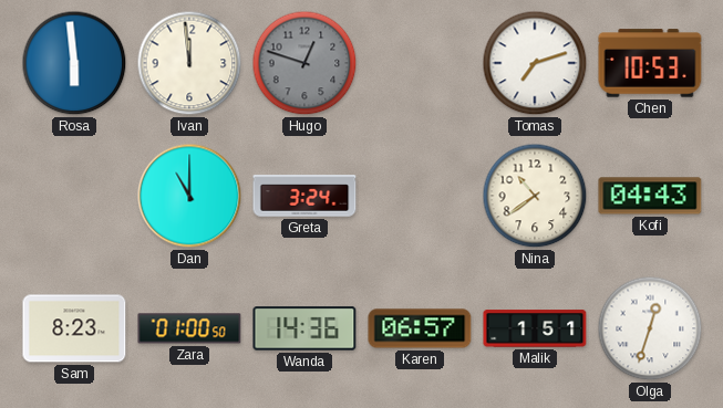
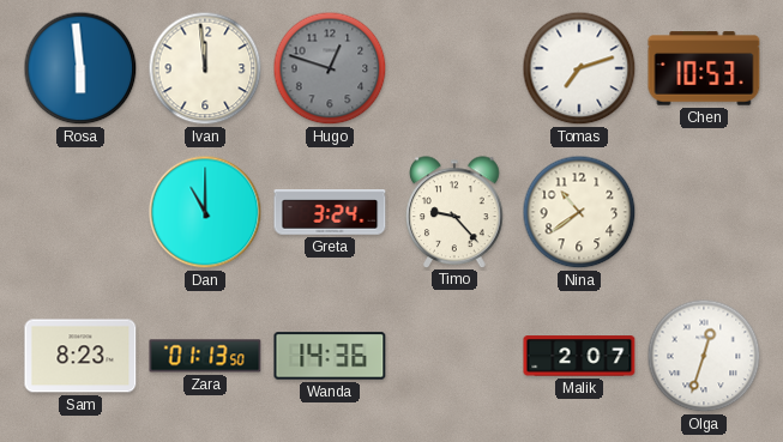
Timo: none -> 9:23
Kofi: 04:43 -> none
Zara: 01:00 -> 01:13
Karen: 06:57 -> none
Malik: 1:51 -> 2:07
